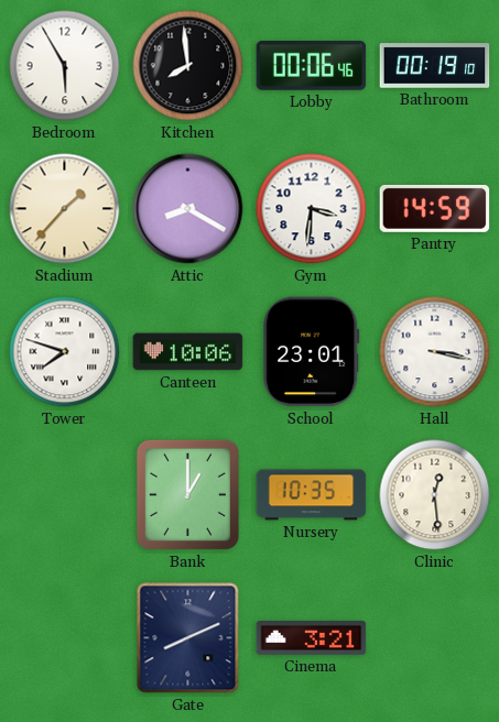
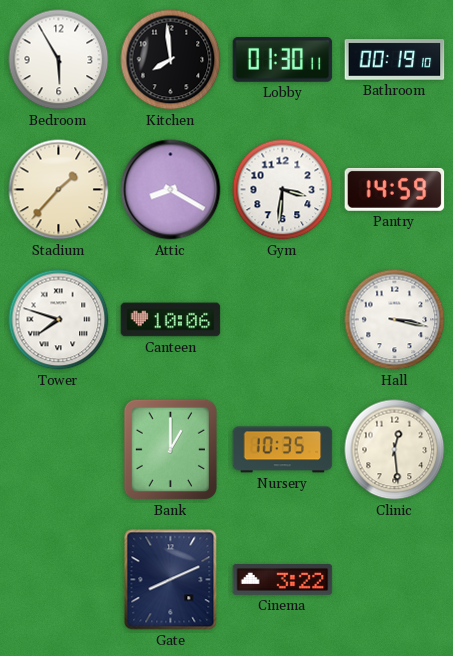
Lobby: 00:06 -> 01:30
School: 23:01 -> none
Cinema: 3:21 -> 3:22
